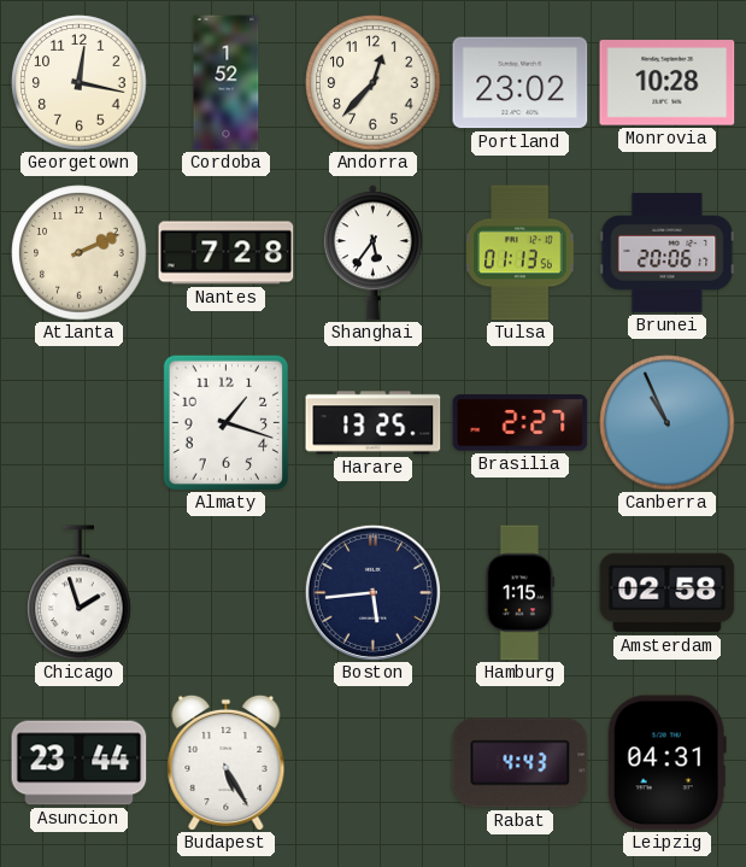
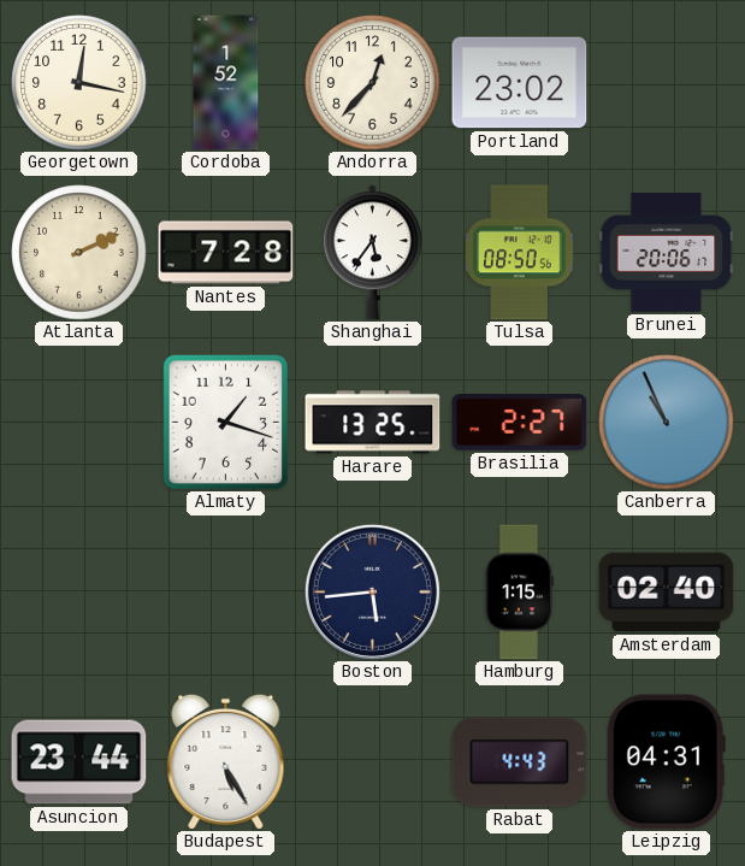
Monrovia: 10:28 -> none
Tulsa: 01:13 -> 08:50
Chicago: 1:57 -> none
Amsterdam: 02:58 -> 02:40
